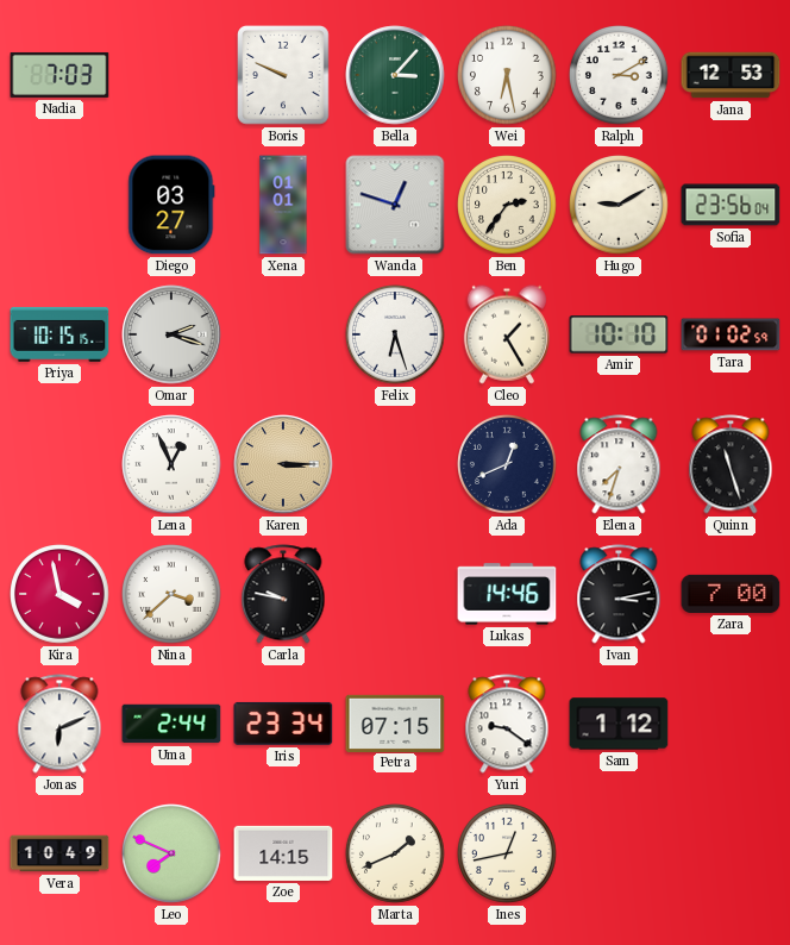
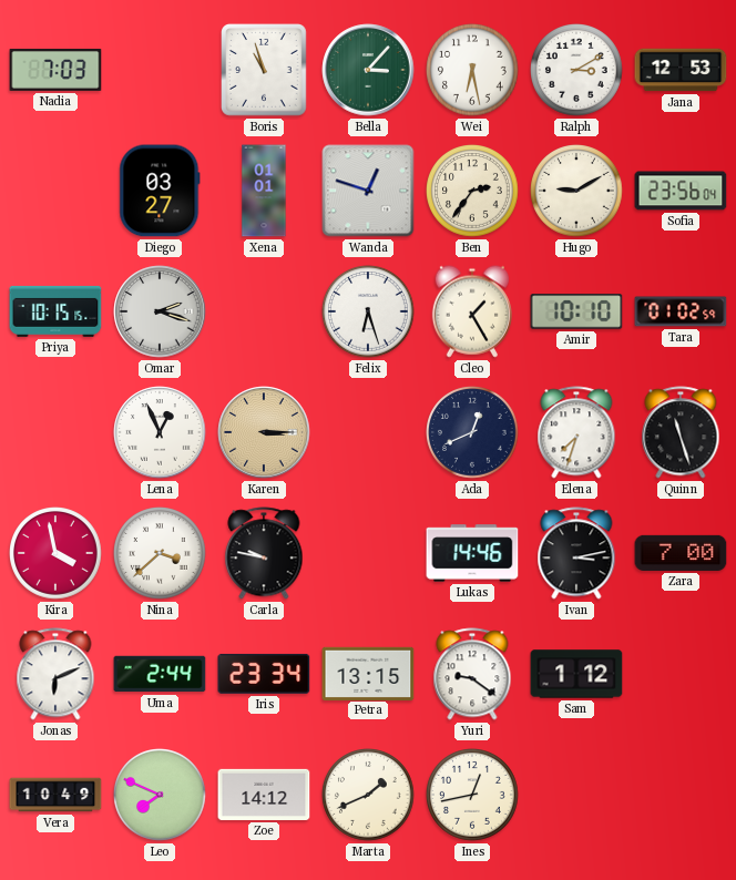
Boris: 9:49 -> 10:57
Petra: 07:15 -> 13:15
Zoe: 14:15 -> 14:12
